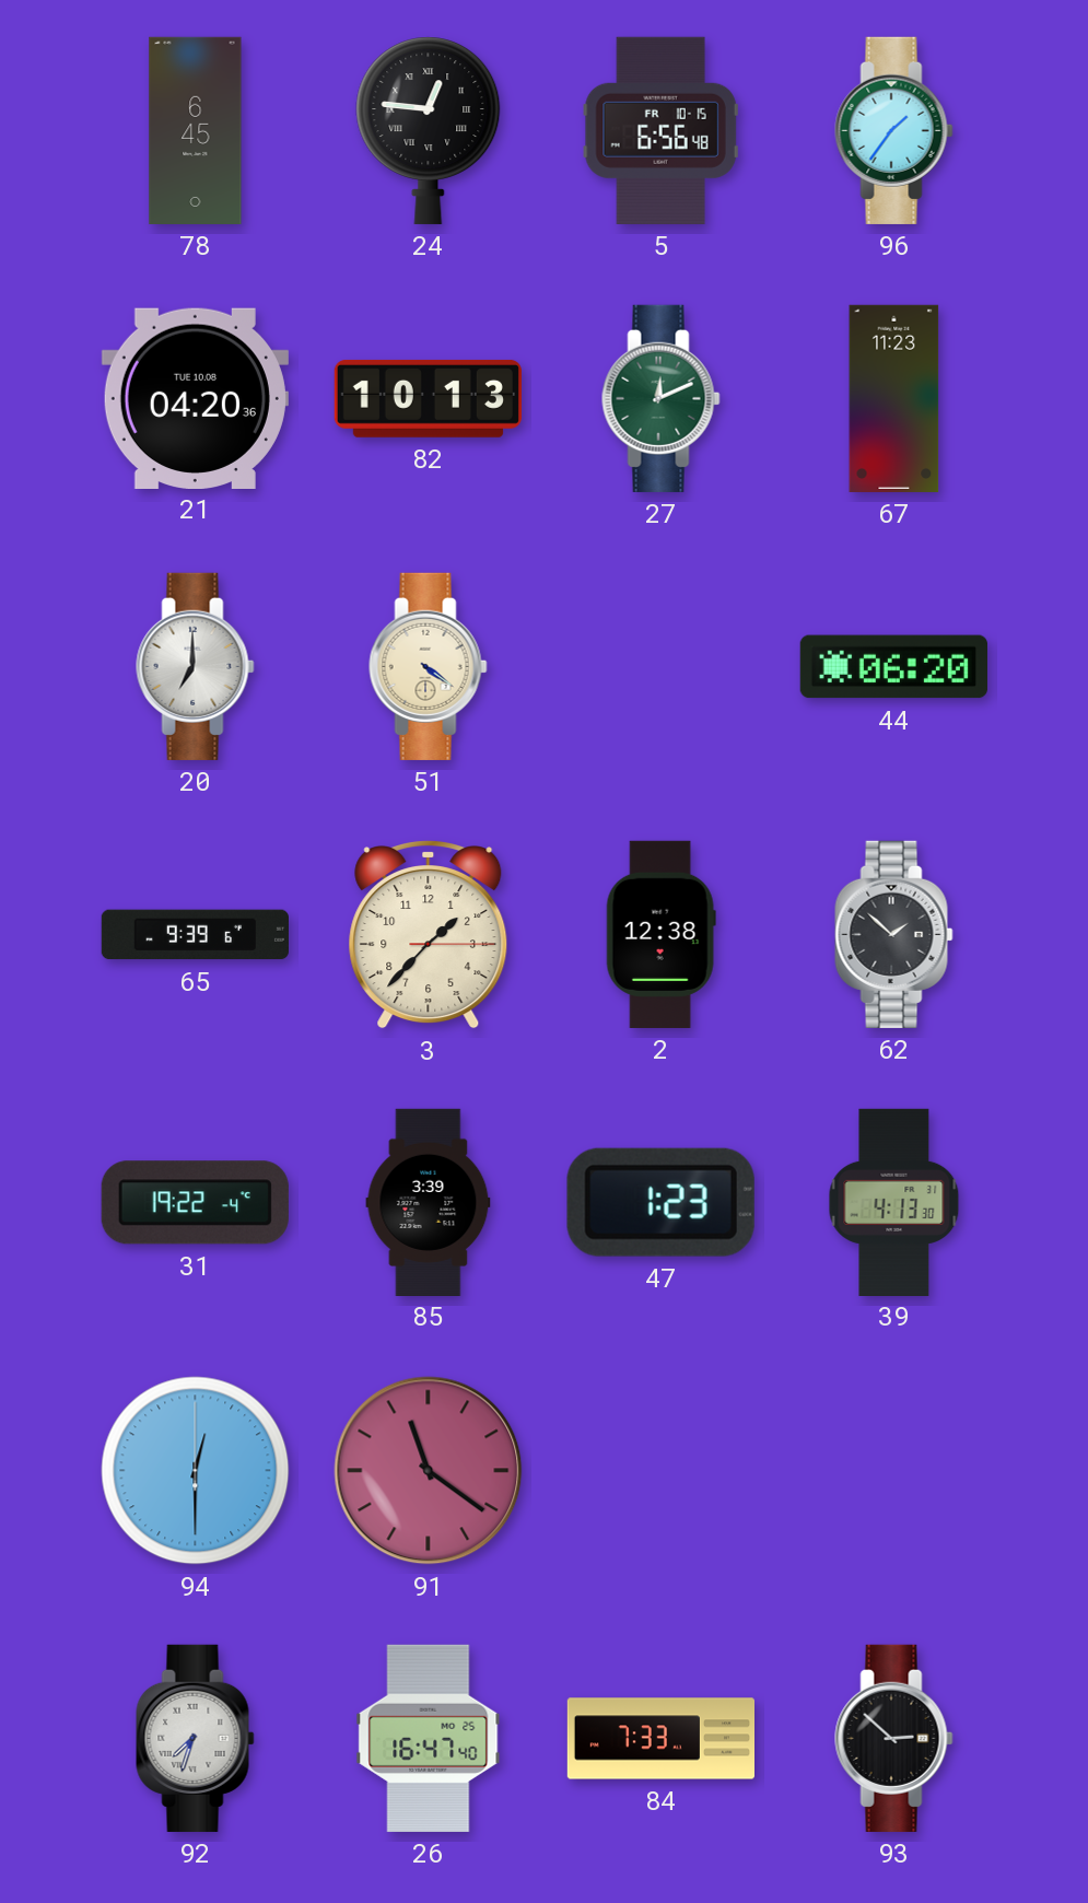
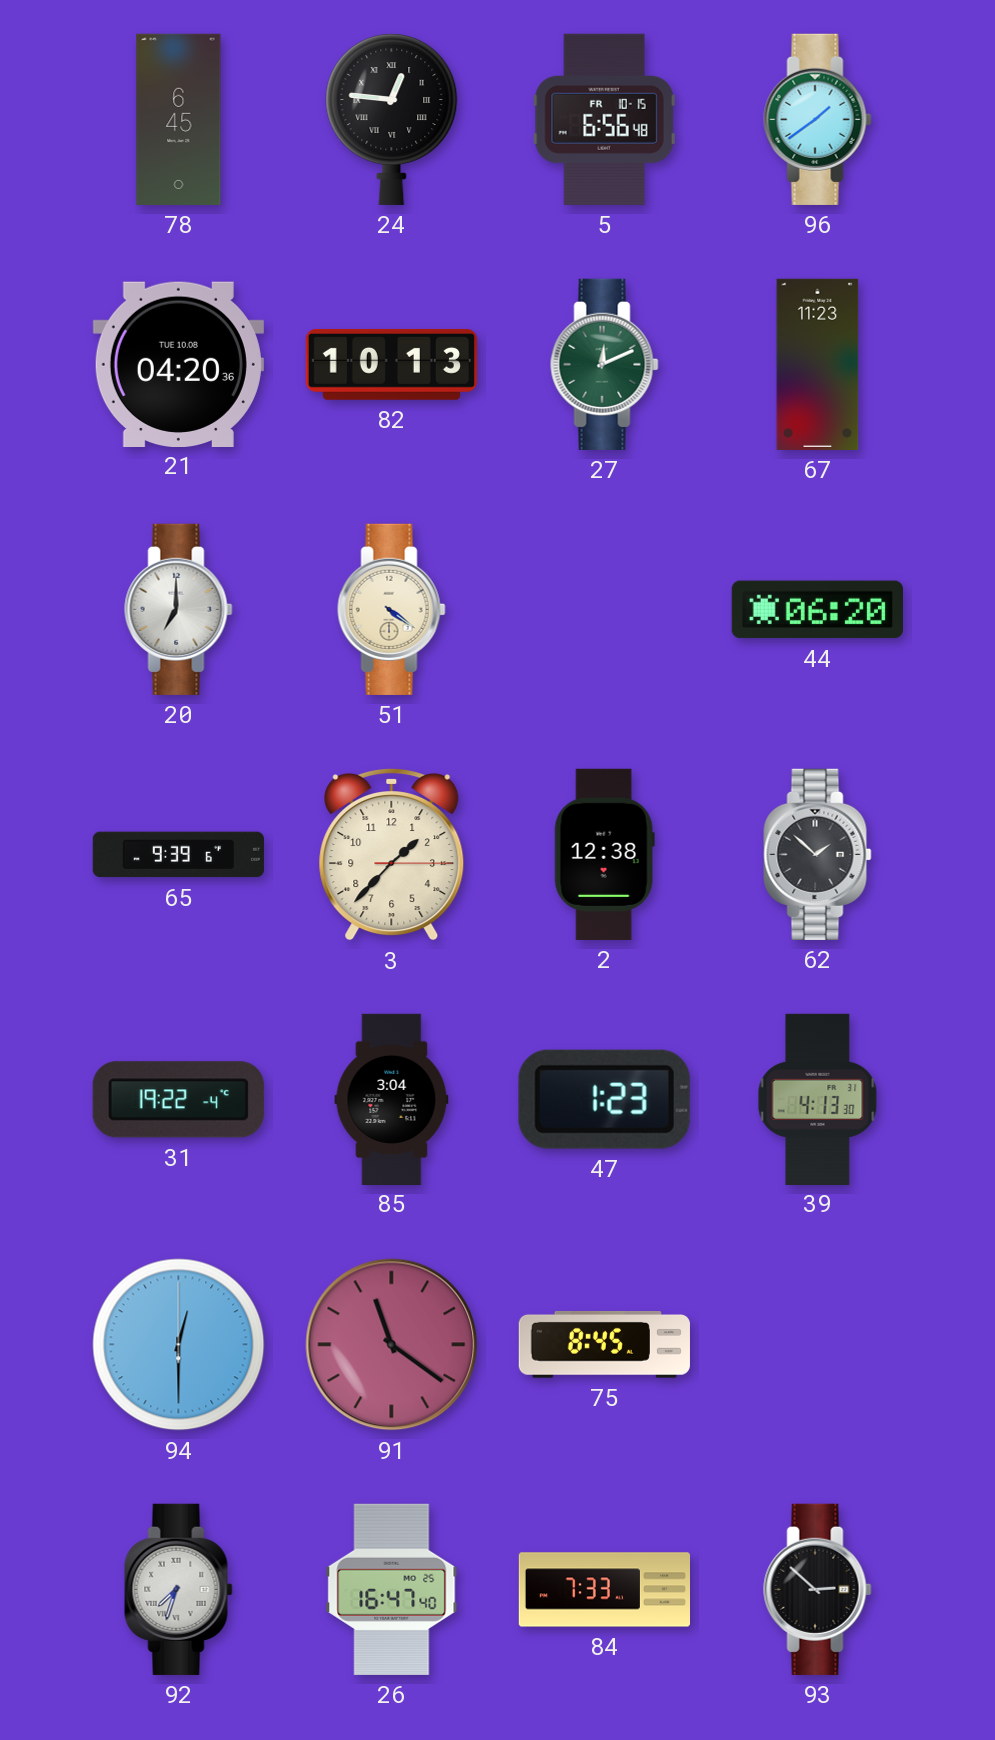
96: 1:36 -> 1:39
85: 3:39 -> 3:04
75: none -> 8:45
